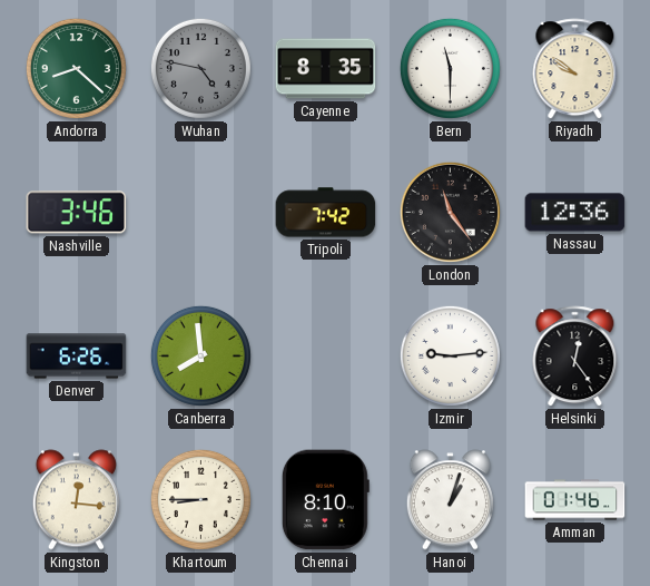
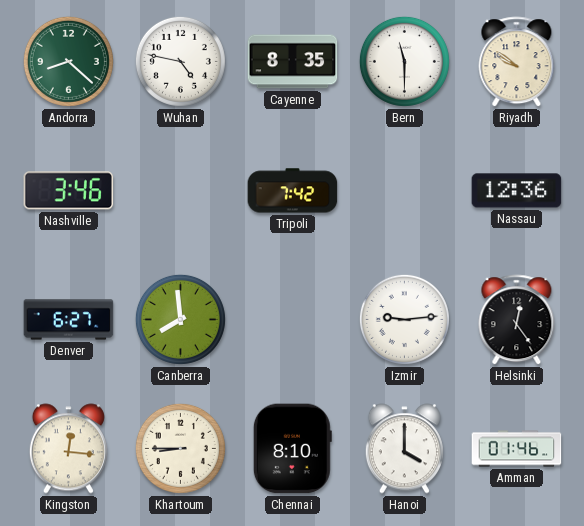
Wuhan dial: grey -> white
London: 11:24 -> none
Denver: 6:26 -> 6:27
Hanoi: 1:03 -> 4:00
